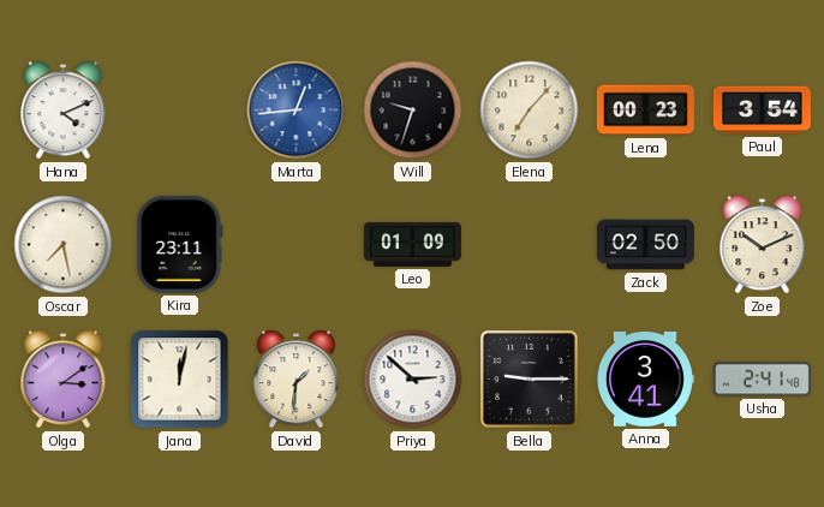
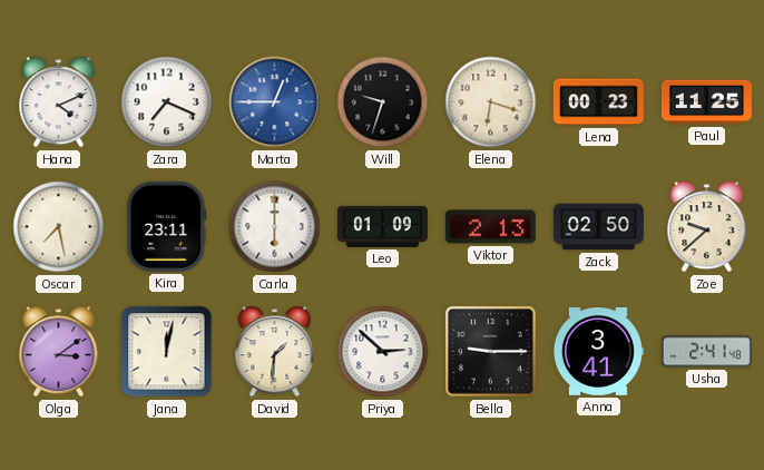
Zara: none -> 7:19
Marta: 12:44 -> 12:45
Elena: 7:07 -> 6:18
Paul: 3:54 -> 11:25
Carla: none -> 6:00
Viktor: none -> 2:13
Zoe: 10:11 -> 9:38
